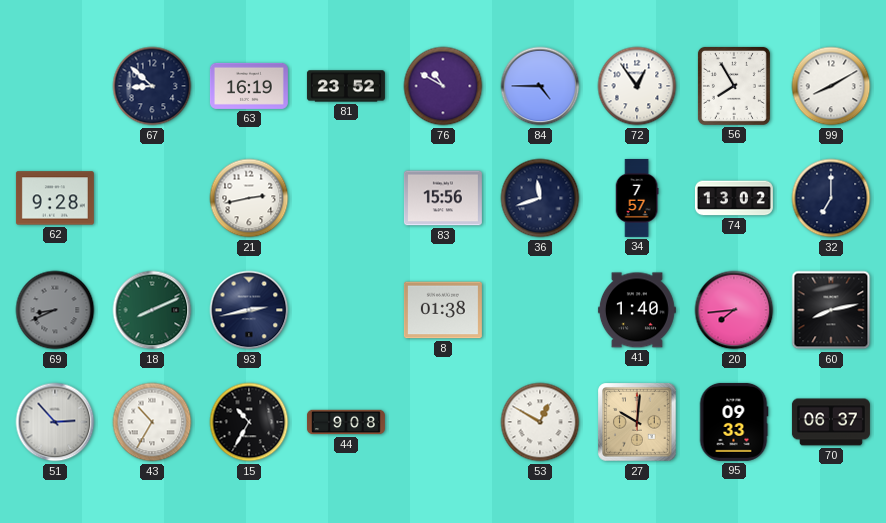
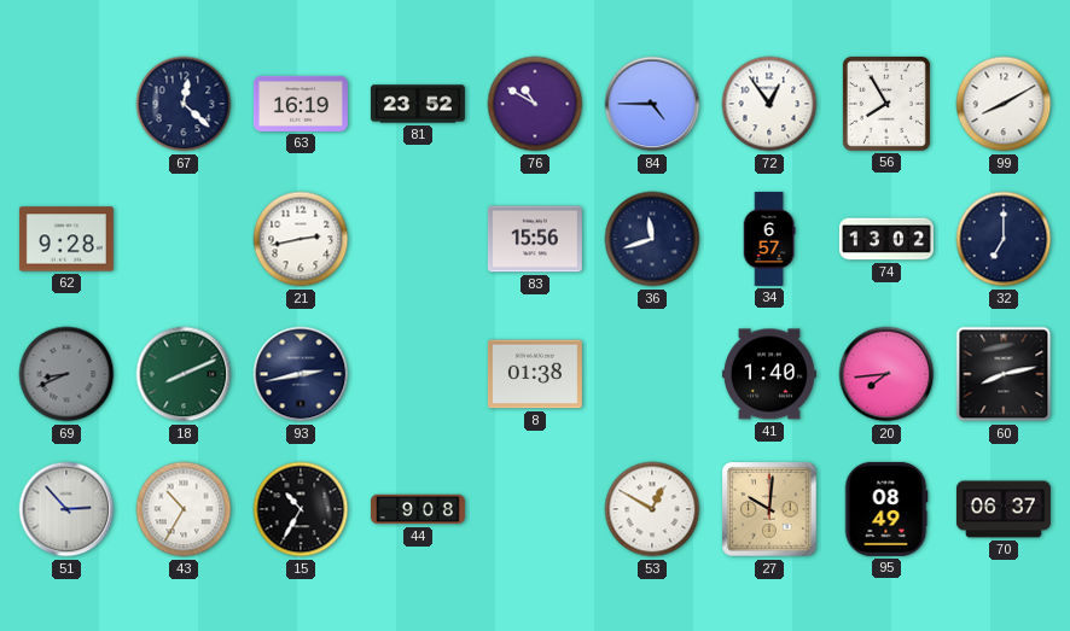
67: 8:52 -> 12:22
34: 7:57 -> 6:57
95: 09:33 -> 08:49
